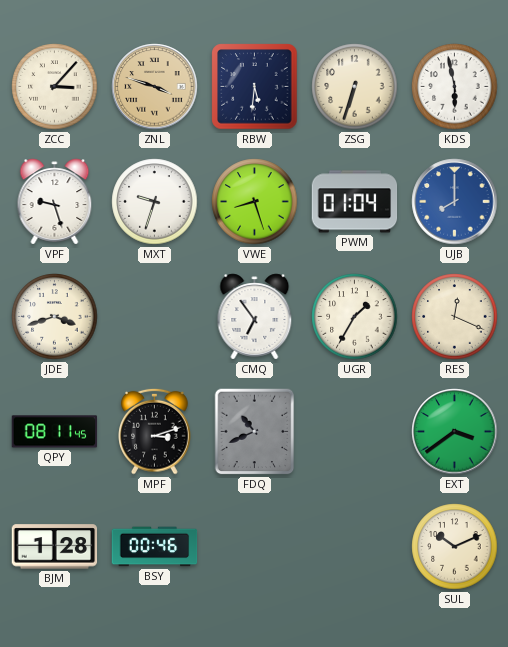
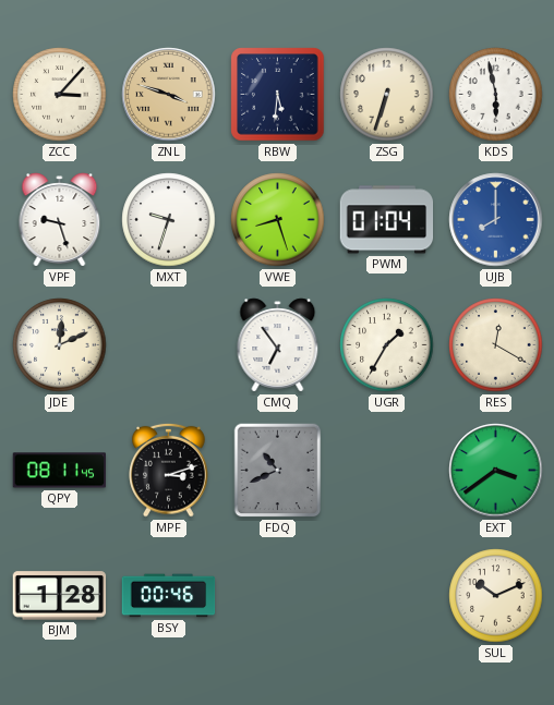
JDE: 3:42 -> 12:11
RES: 12:19 -> 12:20
